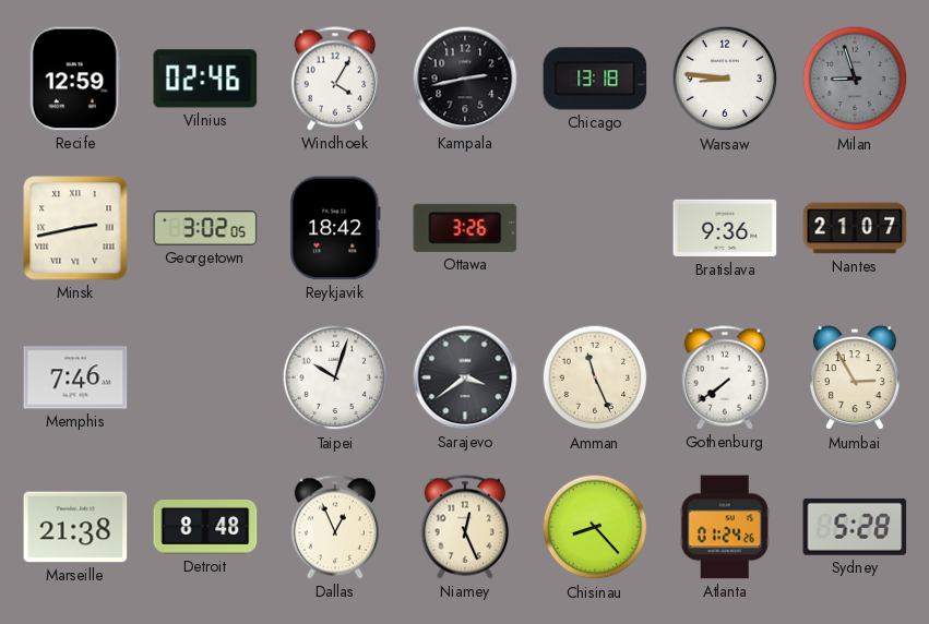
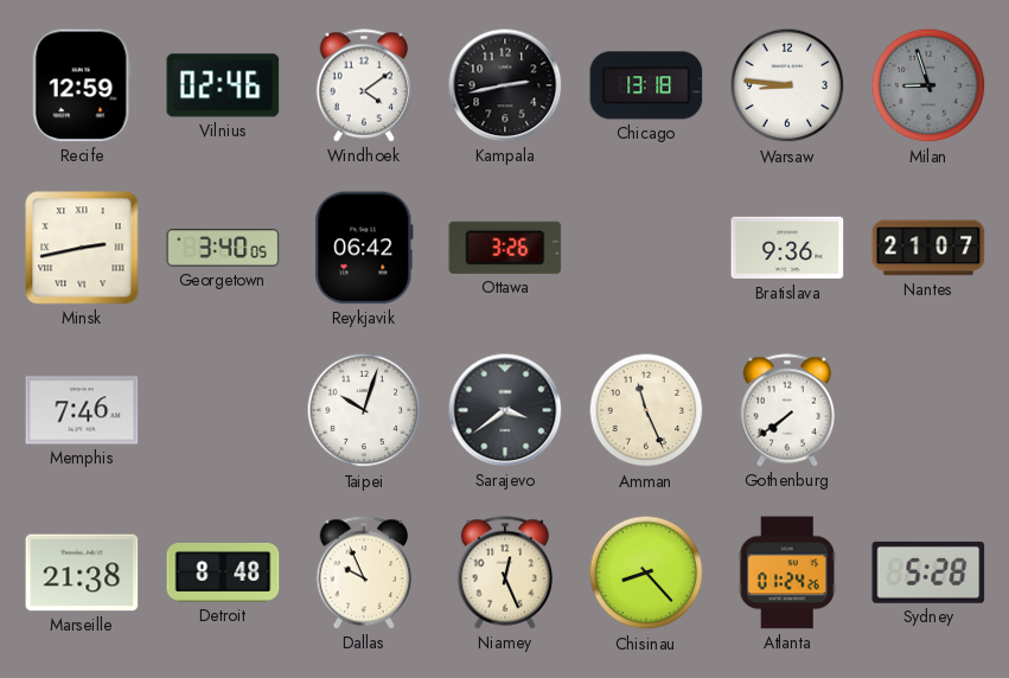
Windhoek: 4:05 -> 4:09
Georgetown: 3:02 -> 3:40
Reykjavik: 18:42 -> 06:42
Mumbai: 2:55 -> none
Dallas: 12:56 -> 9:56
